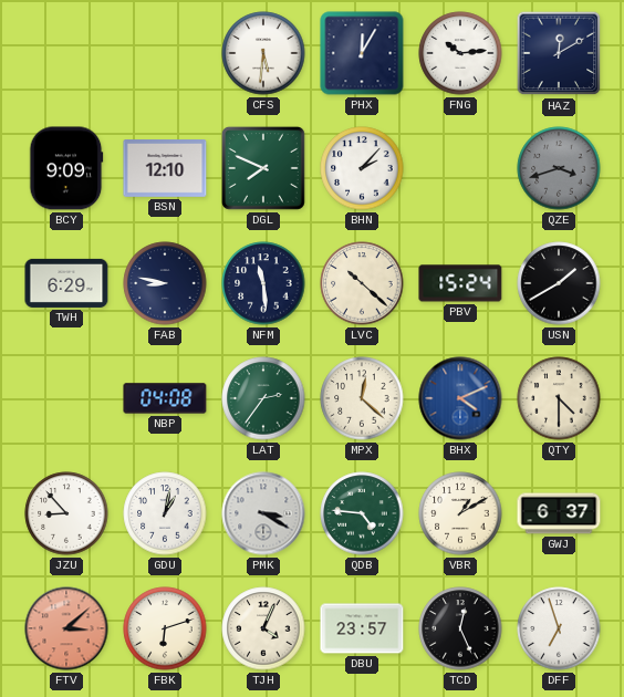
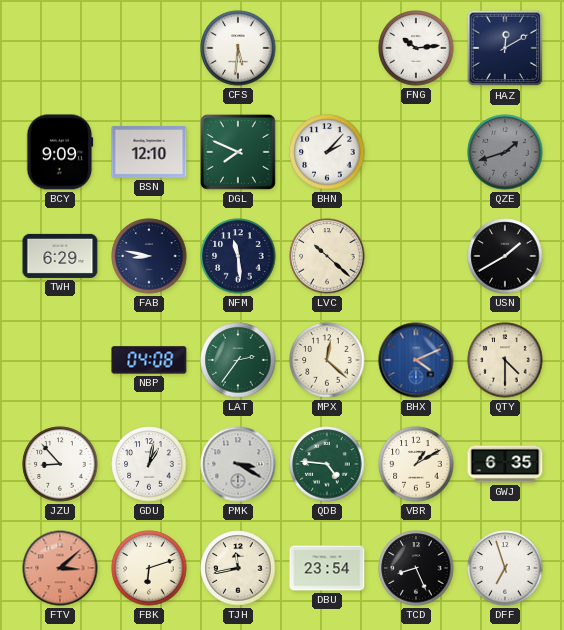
PHX: 12:05 -> none
QZE: 3:42 -> 1:42
PBV: 15:24 -> none
GWJ: 6:37 -> 6:35
TJH: 4:04 -> 11:43
DBU: 23:57 -> 23:54
TCD: 12:26 -> 8:26
